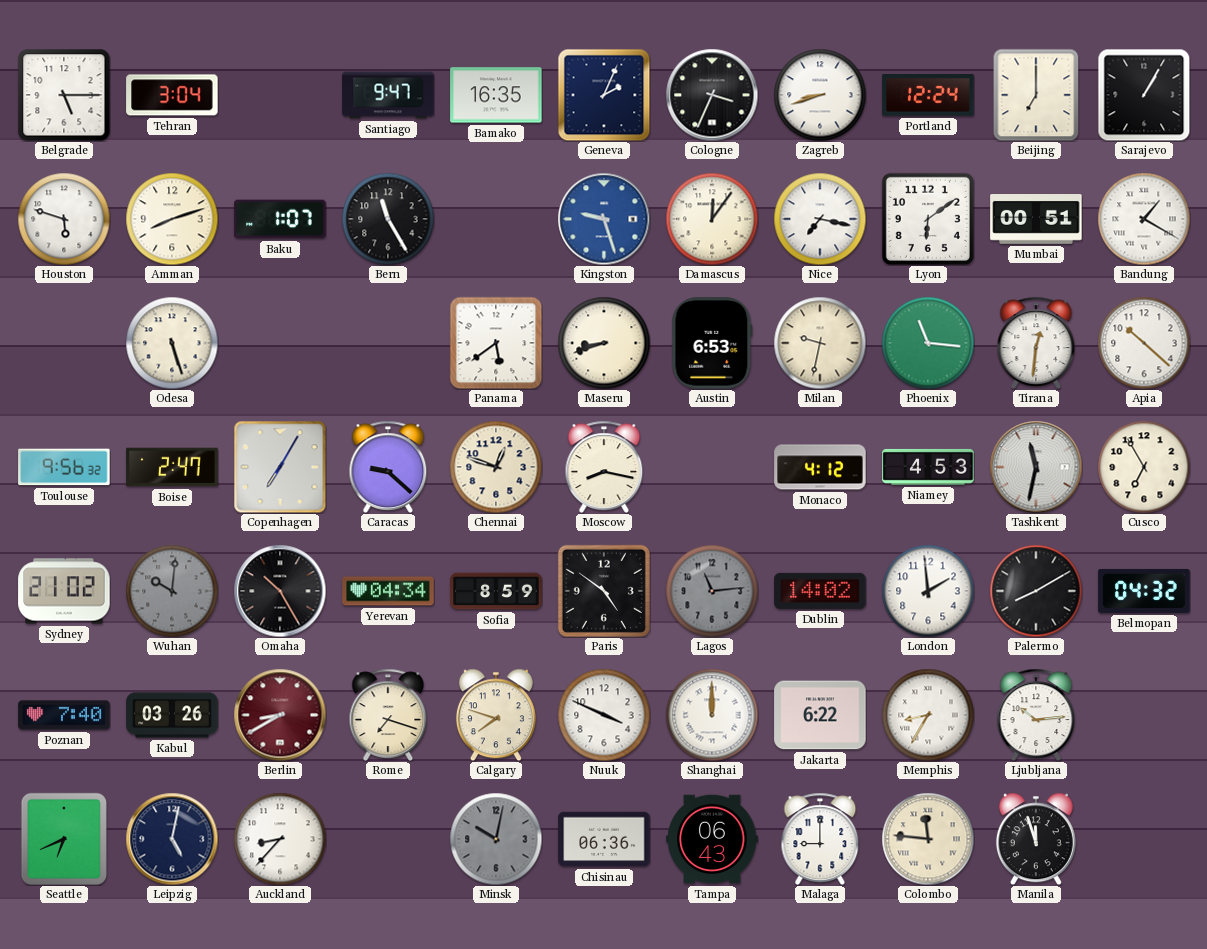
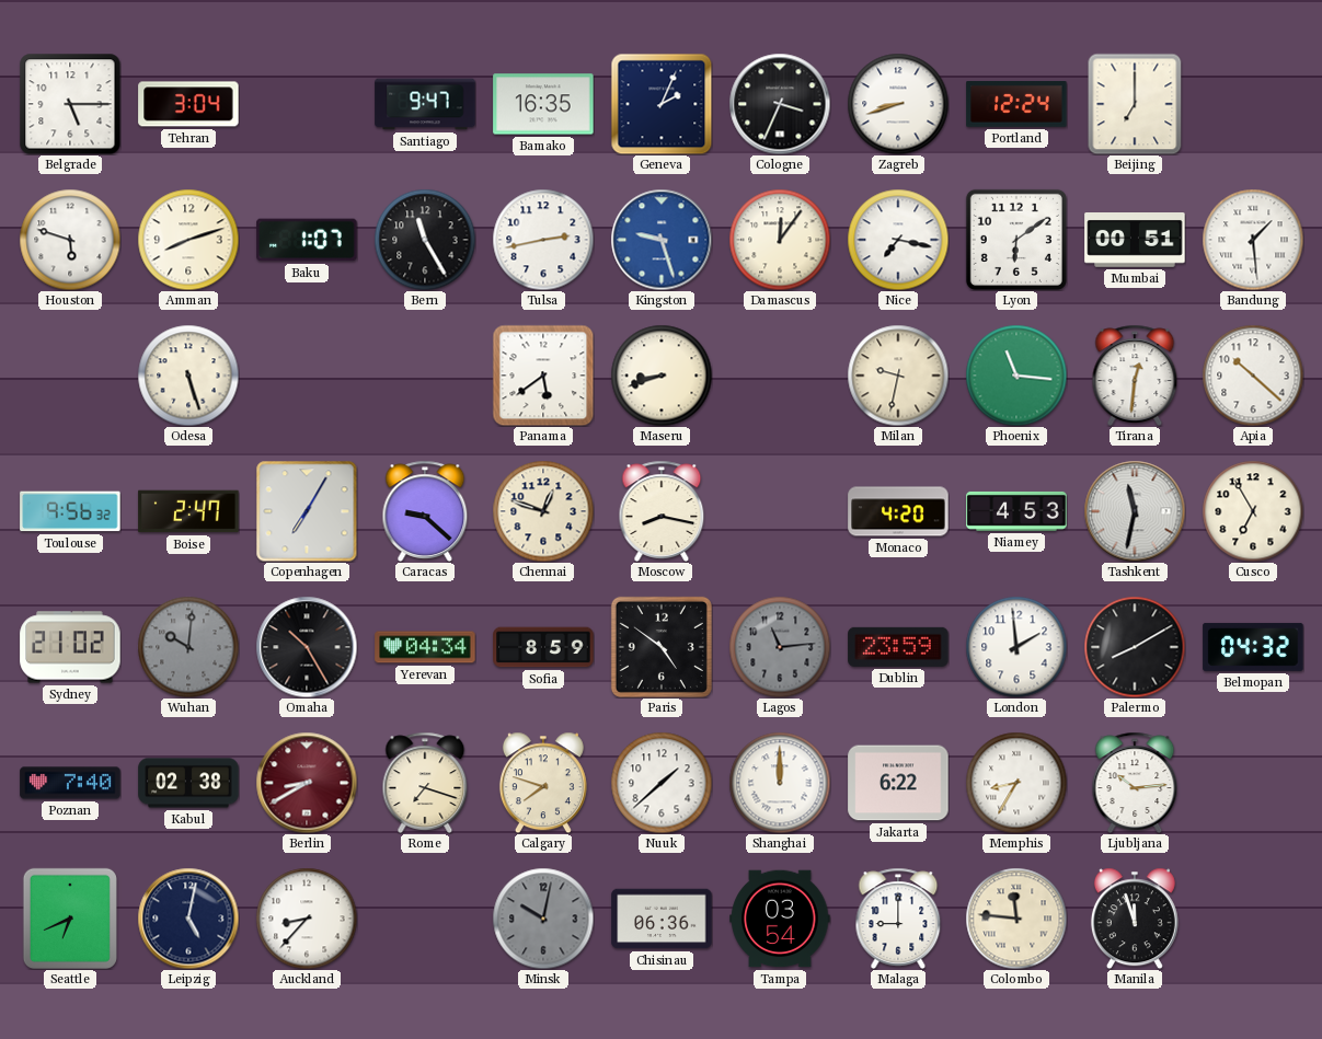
Sarajevo: 1:05 -> none
Tulsa: none -> 2:43
Bandung: 1:20 -> 1:29
Austin: 6:53 -> none
Monaco: 4:12 -> 4:20
Dublin: 14:02 -> 23:59
Kabul: 03:26 -> 02:38
Nuuk: 3:49 -> 1:38
Tampa: 06:43 -> 03:54
